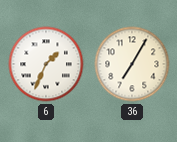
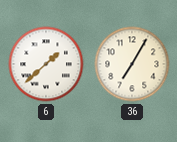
6: 1:34 -> 1:38
